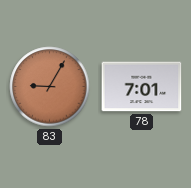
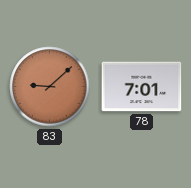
83: 9:05 -> 9:08
